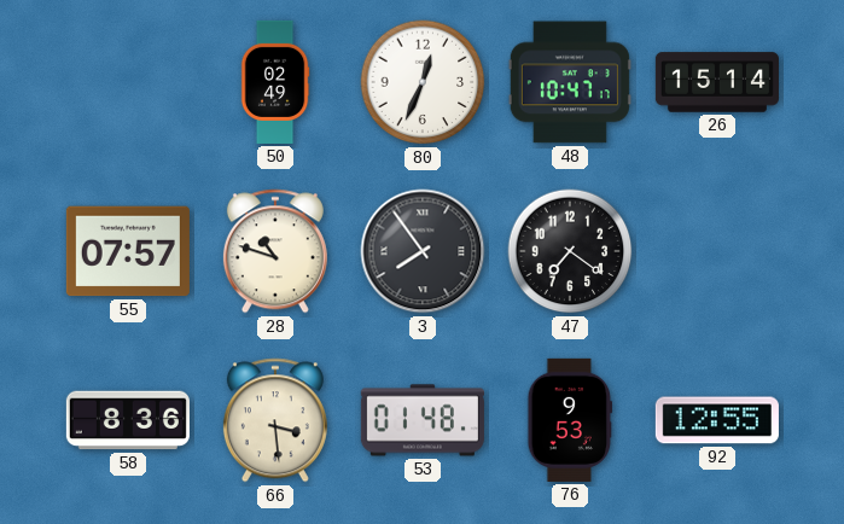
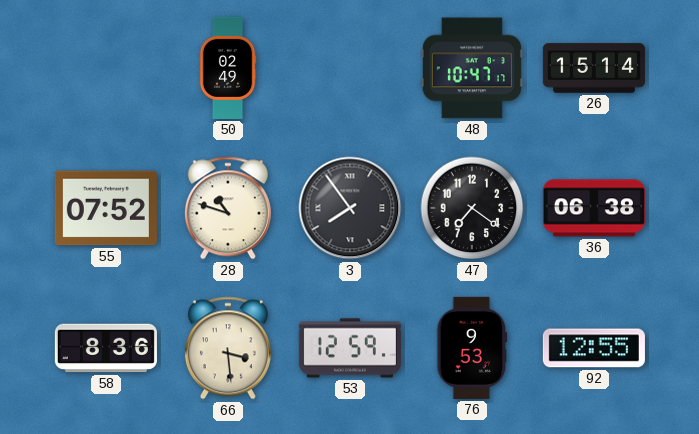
80: 12:34 -> none
55: 07:57 -> 07:52
36: none -> 06:38
53: 01:48 -> 12:59
